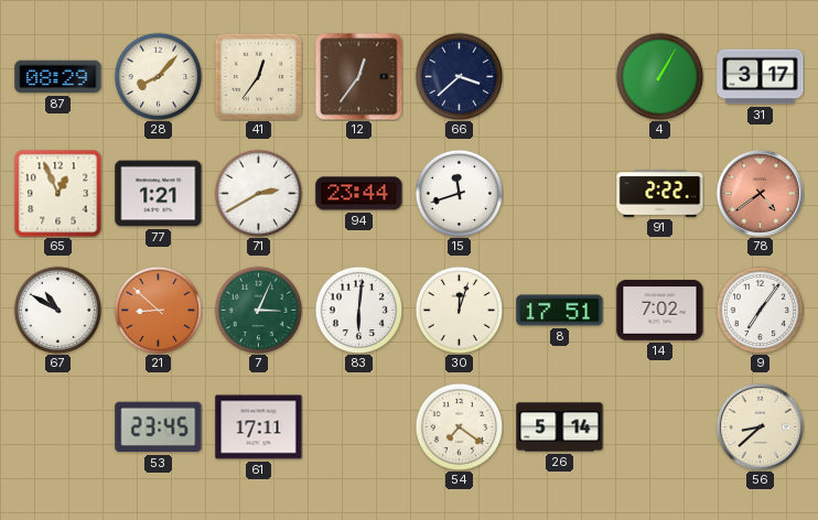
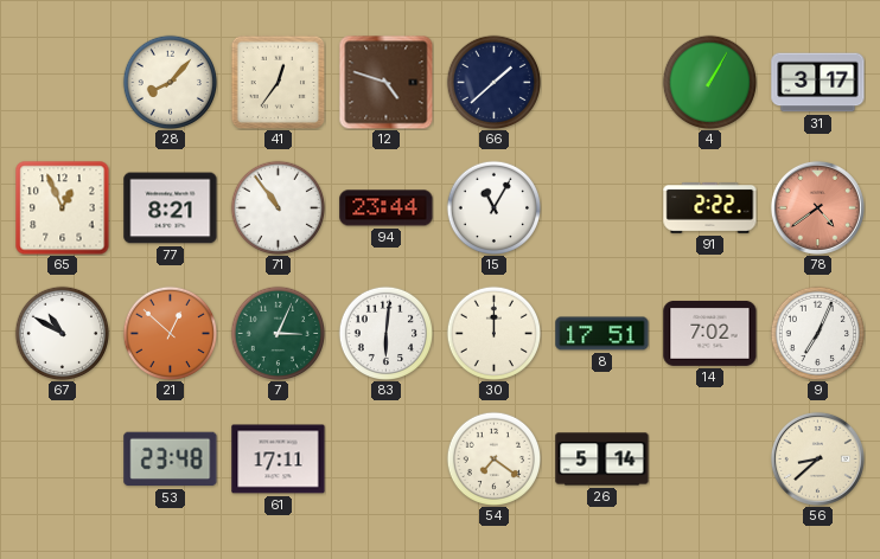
87: 08:29 -> none
12: 12:36 -> 4:48
66: 3:38 -> 1:38
77: 1:21 -> 8:21
71: 2:40 -> 10:54
15: 11:42 -> 11:05
21: 8:52 -> 12:52
30: 12:03 -> 12:00
9: 7:06 -> 7:04
53: 23:45 -> 23:48
